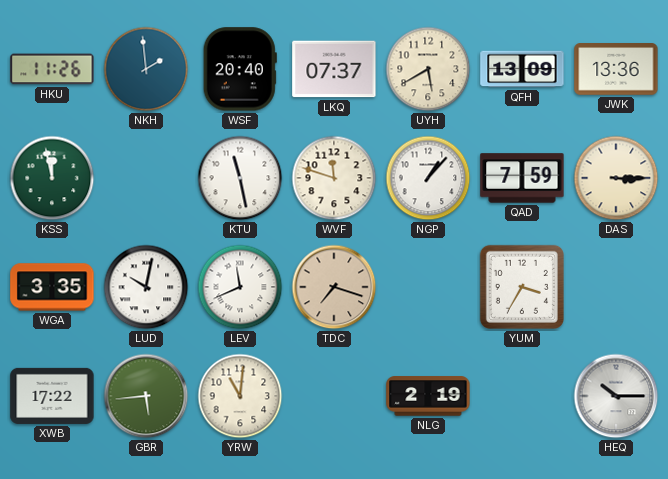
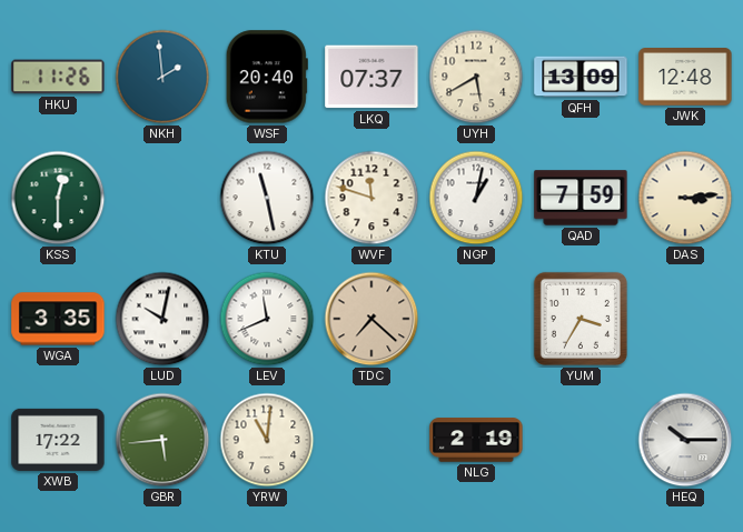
JWK: 13:36 -> 12:48
KSS: 11:58 -> 12:30
NGP: 1:07 -> 1:02
DAS: 3:15 -> 3:14
TDC: 7:18 -> 7:22
